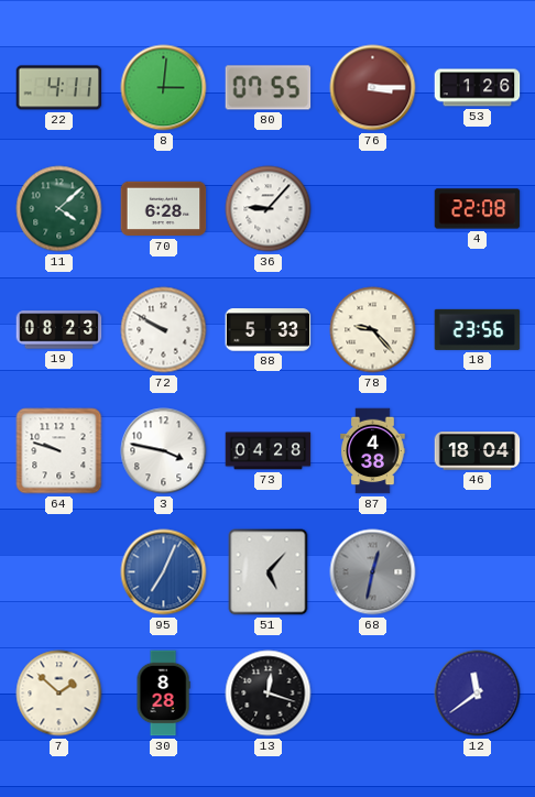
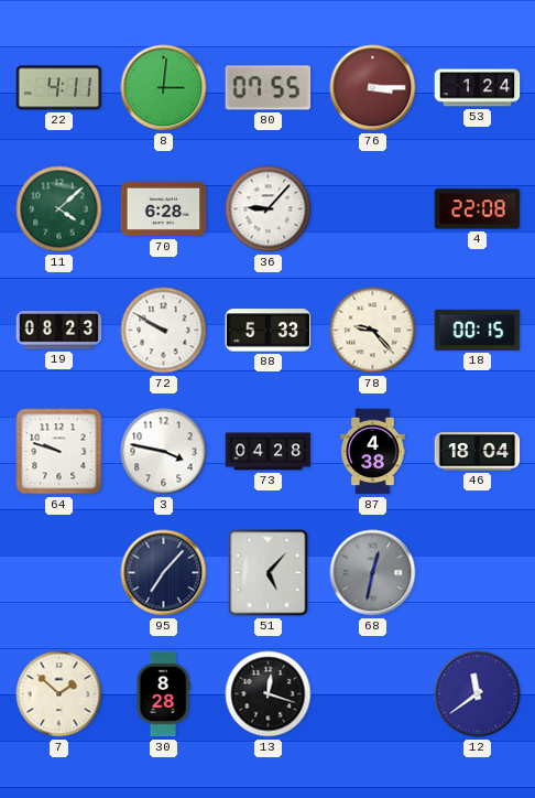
53: 1:26 -> 1:24
18: 23:56 -> 00:15
95: 7:04 -> 7:07
95 dial: blue -> navy
